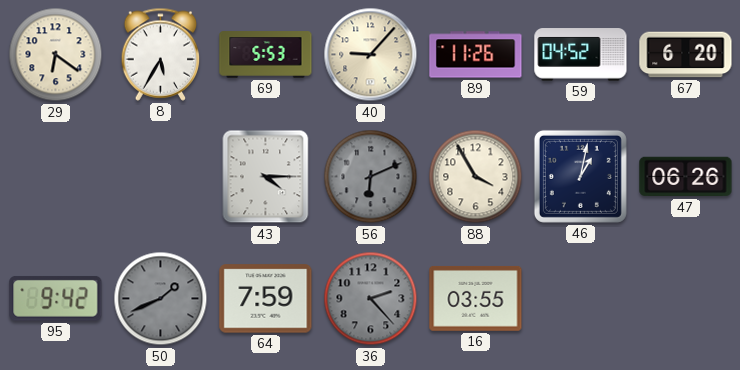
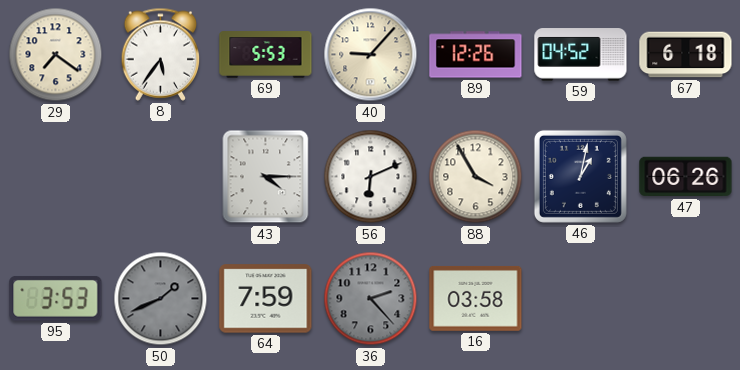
29: 6:21 -> 7:21
8: 5:35 -> 5:36
89: 11:26 -> 12:26
67: 6:20 -> 6:18
56 dial: grey -> white
95: 9:42 -> 3:53
16: 03:55 -> 03:58
